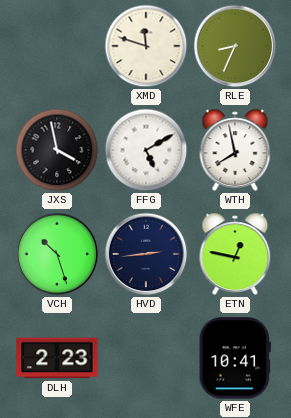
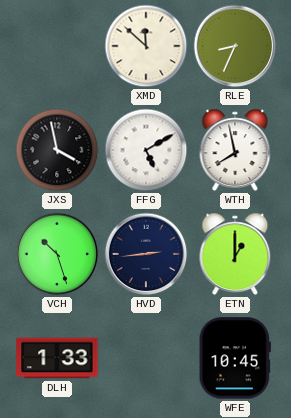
XMD: 11:48 -> 11:52
ETN: 12:47 -> 1:00
DLH: 2:23 -> 1:33
WFE: 10:41 -> 10:45
